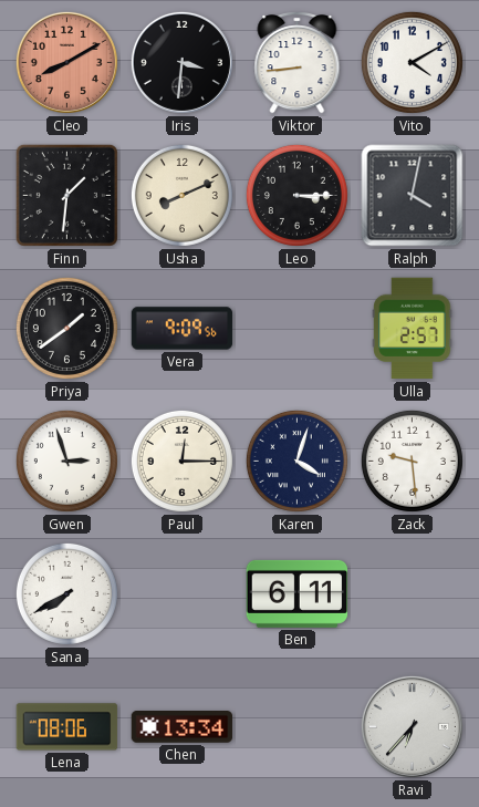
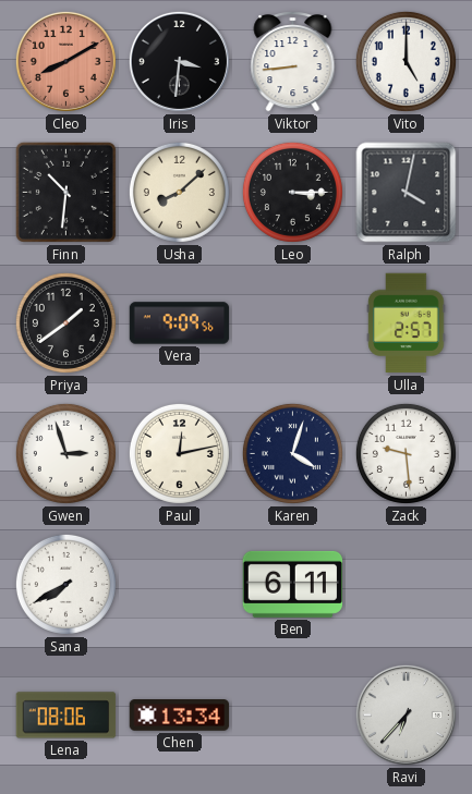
Vito: 4:10 -> 5:00
Finn: 1:31 -> 10:31
Usha: 8:11 -> 8:08
Paul: 12:15 -> 12:13
